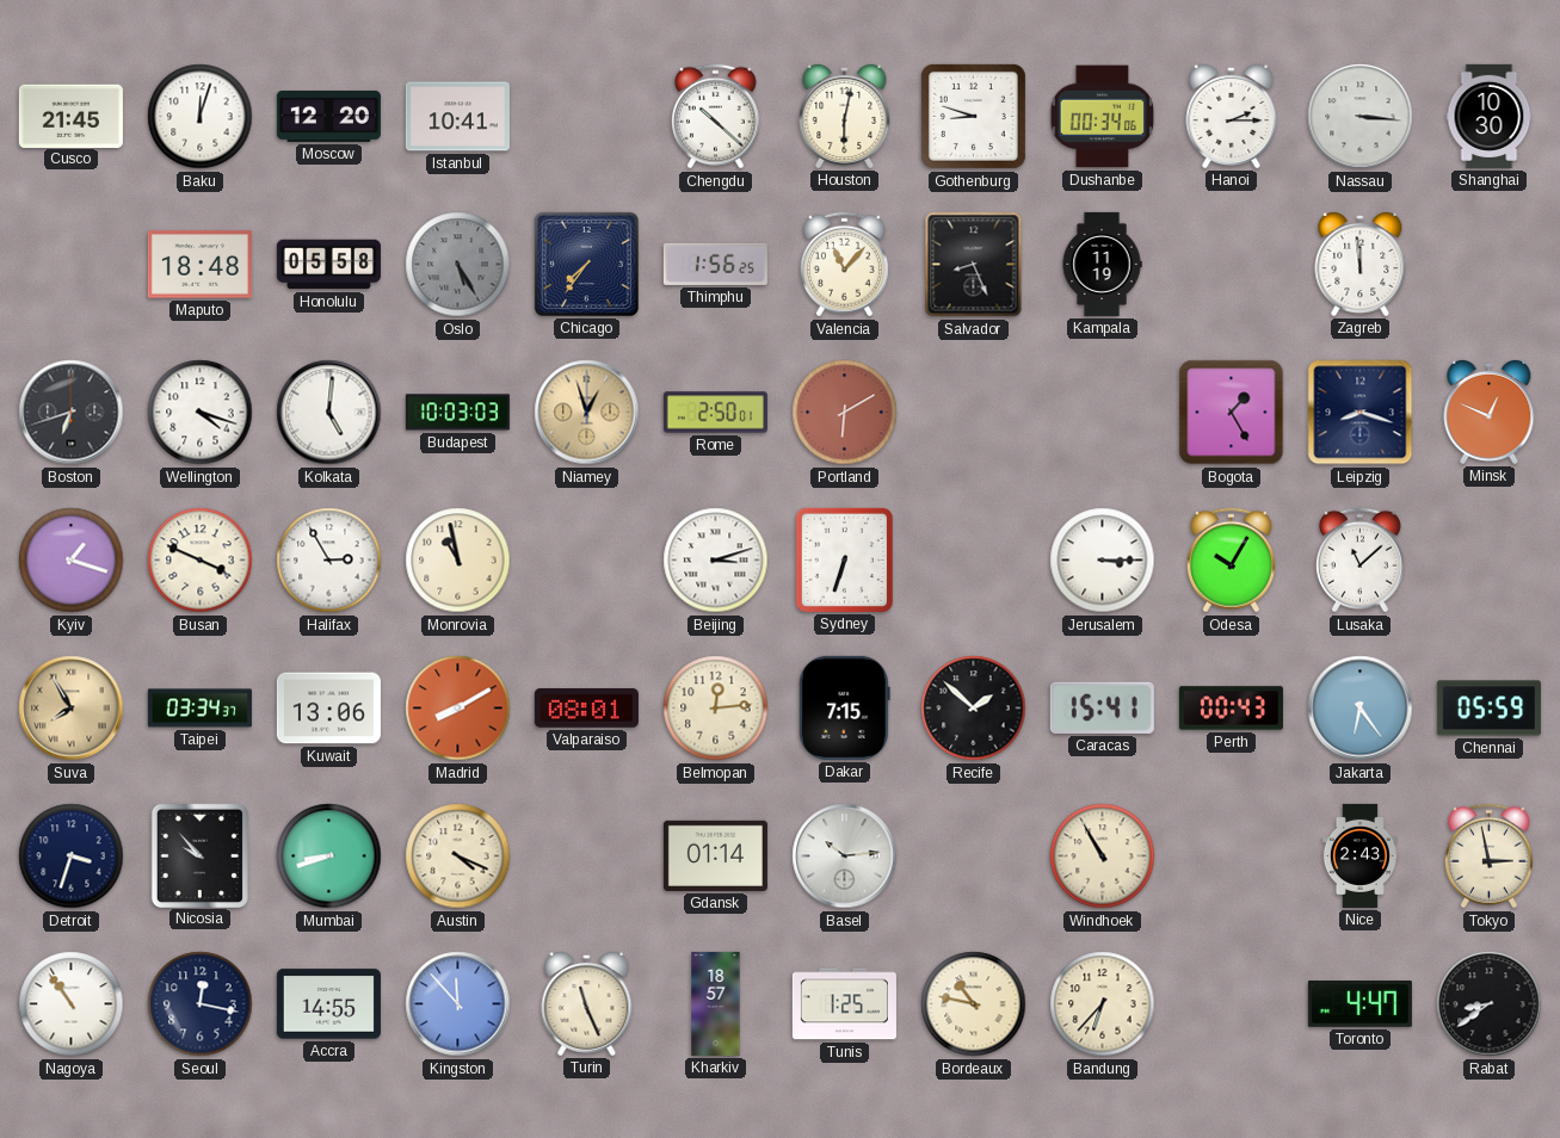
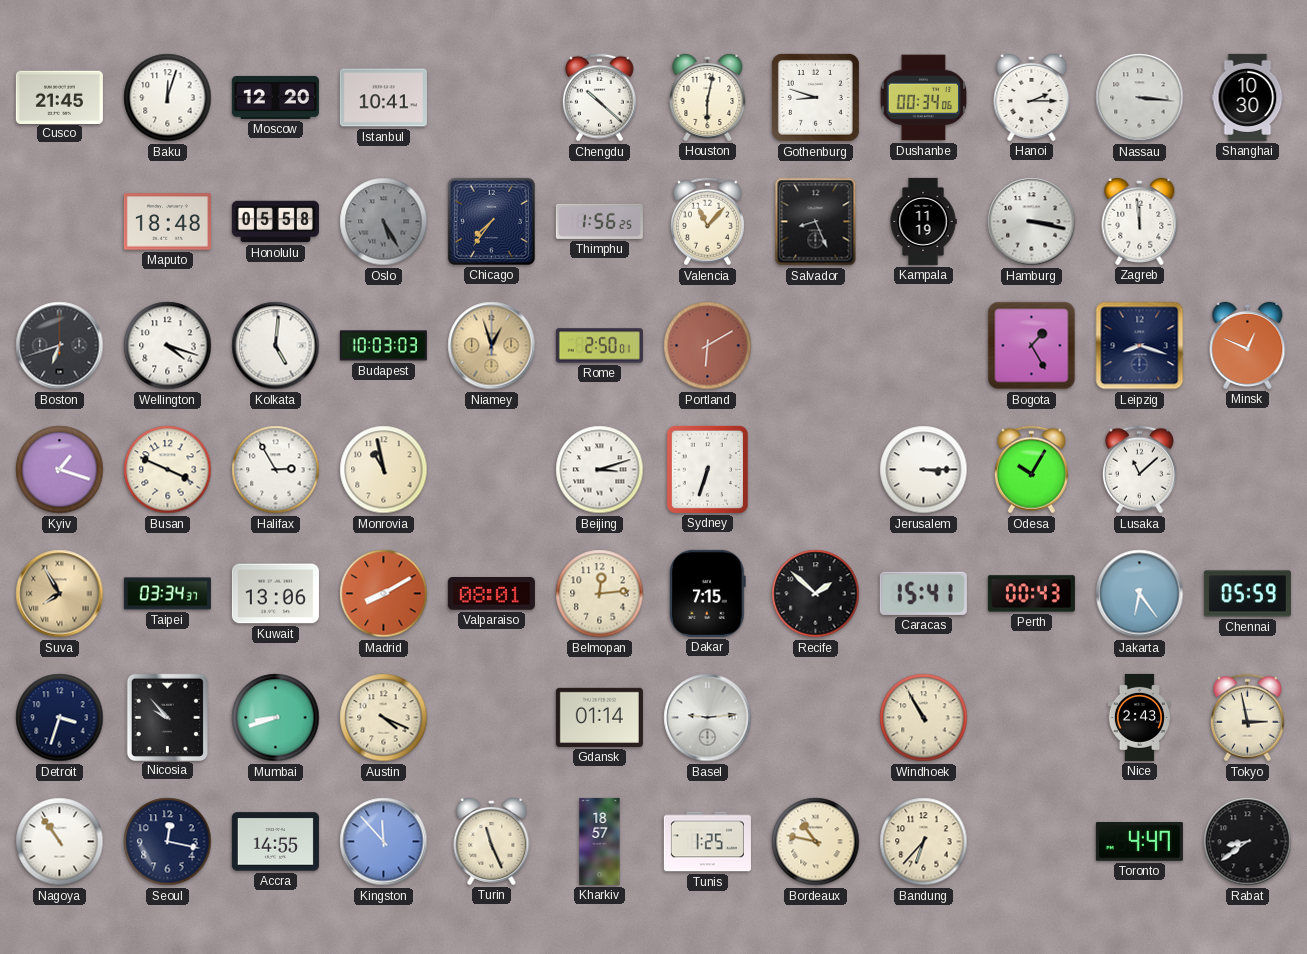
Hamburg: none -> 3:17
Basel: 10:14 -> 9:14
